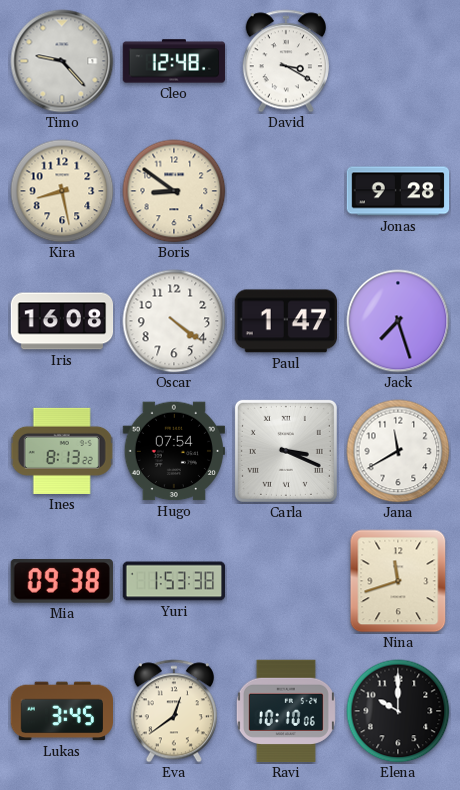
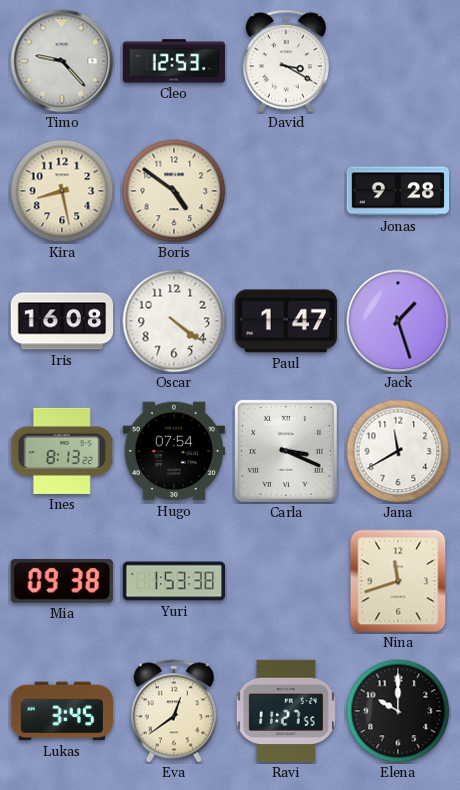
Cleo: 12:48 -> 12:53
Boris: 8:51 -> 4:51
Jack: 7:27 -> 1:27
Ravi: 10:10 -> 11:27
